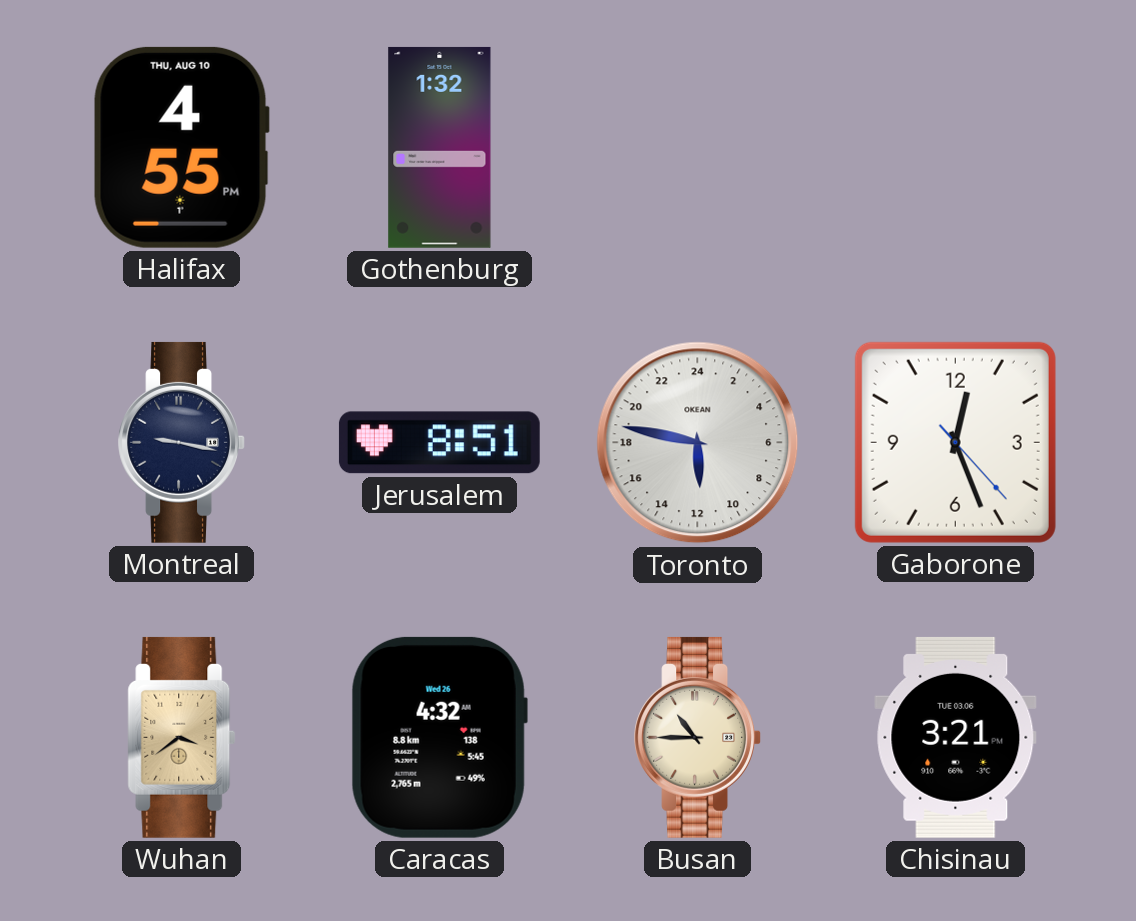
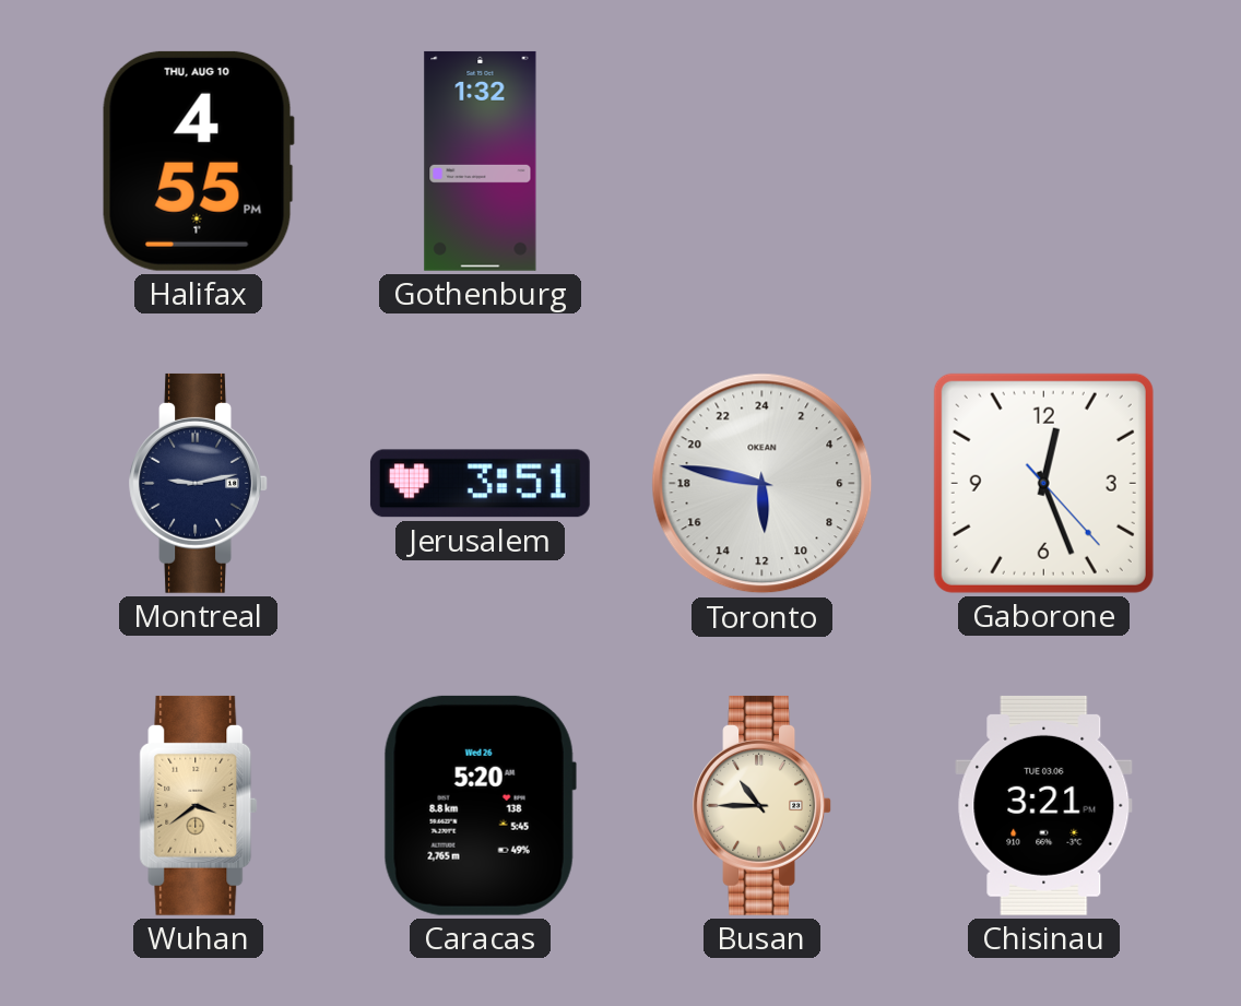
Montreal: 9:17 -> 9:13
Jerusalem: 8:51 -> 3:51
Caracas: 4:32 -> 5:20
